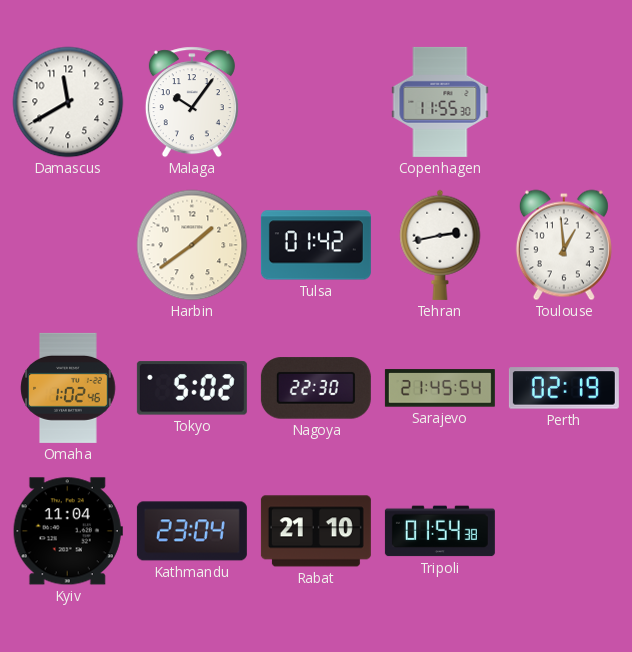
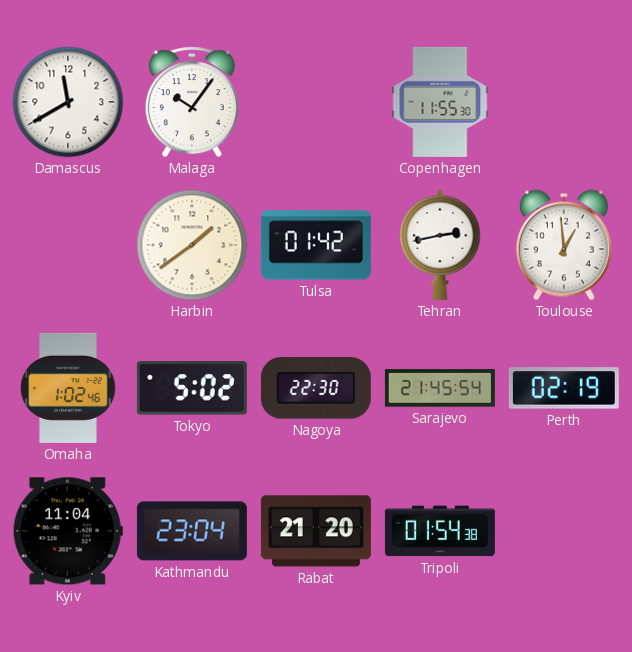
Rabat: 21:10 -> 21:20
